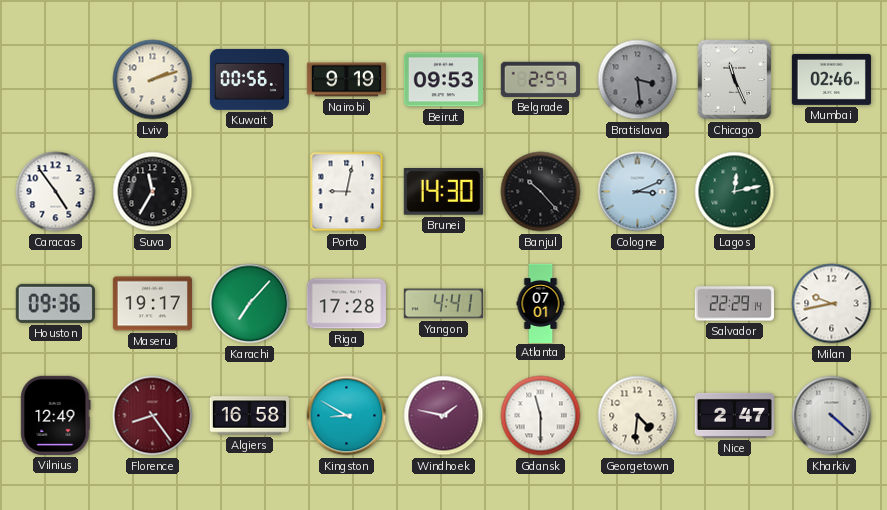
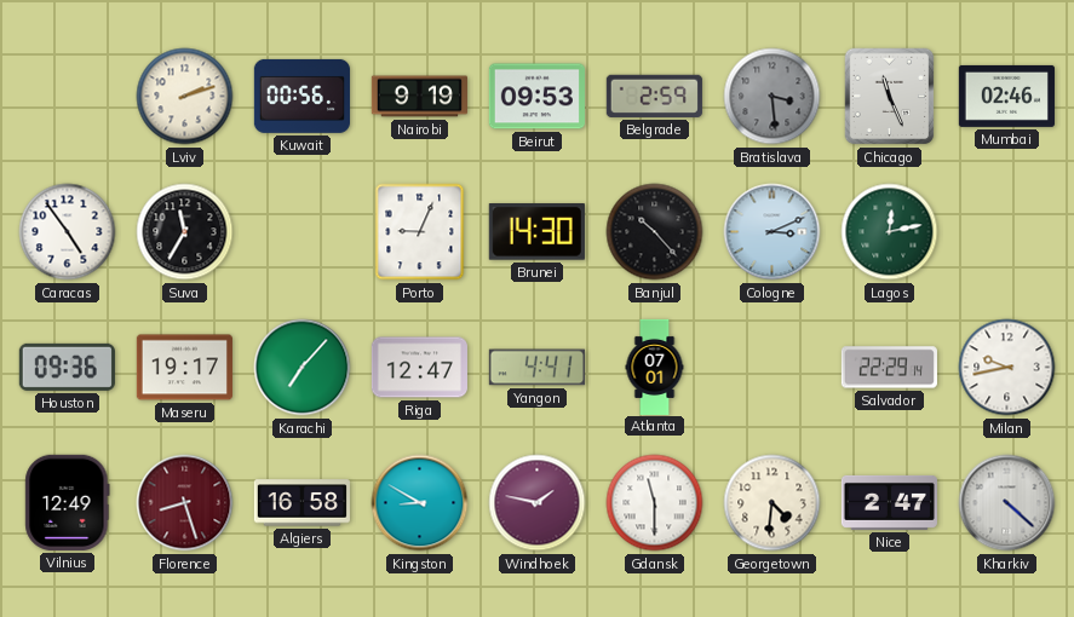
Porto: 9:02 -> 9:04
Riga: 17:28 -> 12:47
Florence: 8:24 -> 8:27
